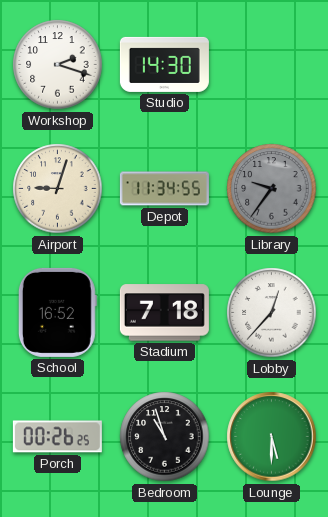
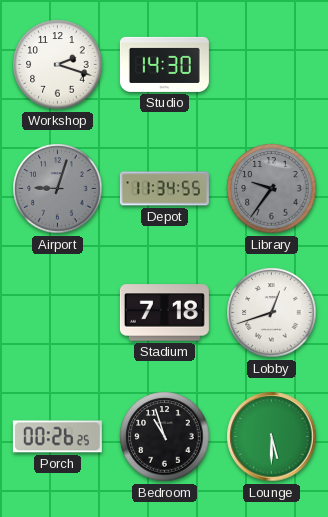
Airport dial: cream -> grey
School: 16:52 -> none
Lobby: 12:37 -> 12:42
